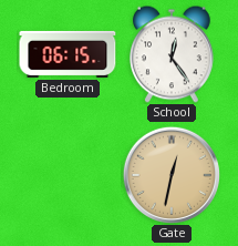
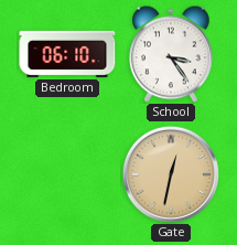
Bedroom: 06:15 -> 06:10
School: 12:24 -> 3:24
